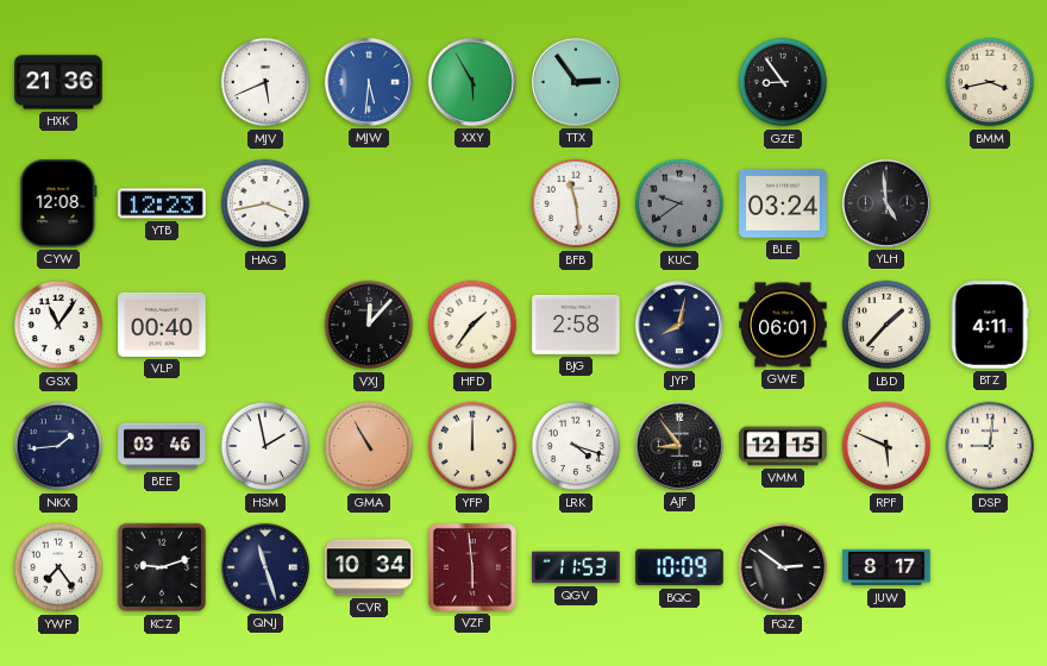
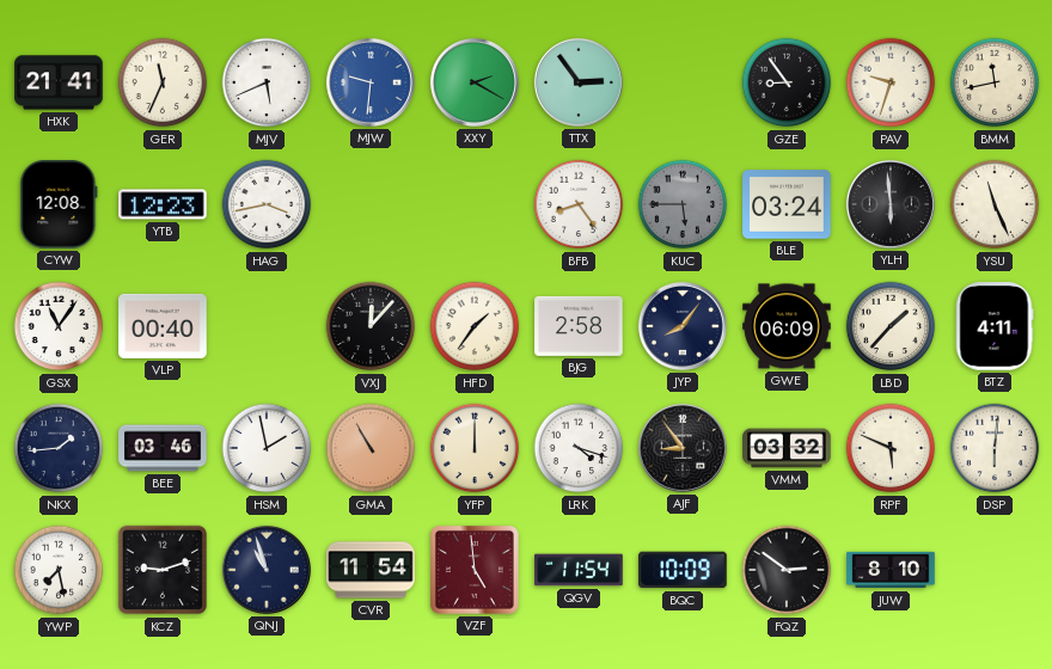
HXK: 21:36 -> 21:41
GER: none -> 11:34
MJW: 5:31 -> 9:31
XXY: 5:55 -> 2:20
PAV: none -> 9:33
BMM: 3:43 -> 11:43
BFB: 11:29 -> 8:24
KUC: 9:39 -> 5:45
YLH: 4:59 -> 5:59
YSU: none -> 11:26
JYP: 8:02 -> 8:06
GWE: 06:01 -> 06:09
VMM: 12:15 -> 03:32
DSP: 9:01 -> 6:01
YWP: 7:24 -> 7:28
QNJ: 11:27 -> 10:57
CVR: 10:34 -> 11:54
VZF: 5:59 -> 4:59
QGV: 11:53 -> 11:54
JUW: 8:17 -> 8:10
